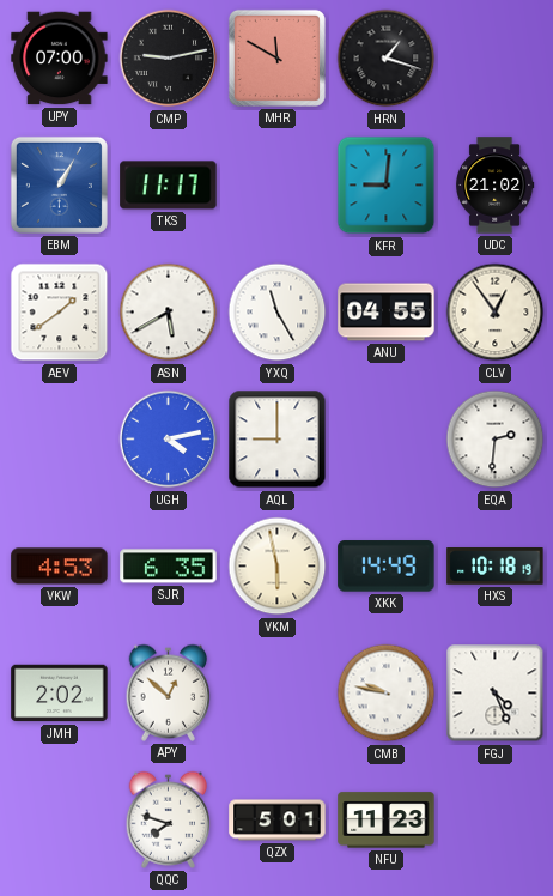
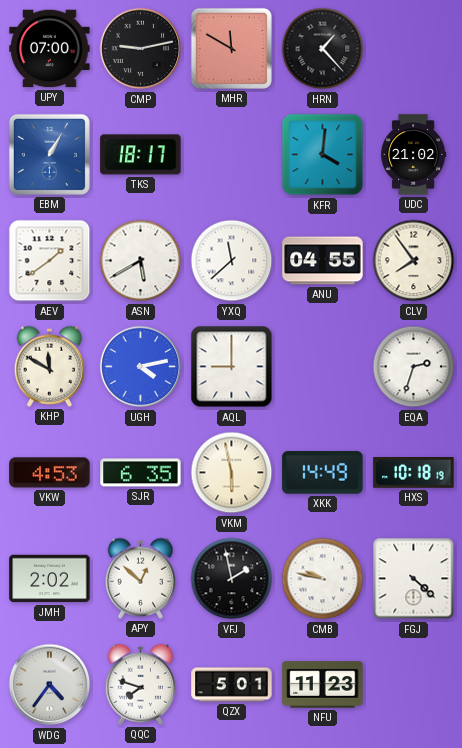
HRN: 1:18 -> 1:23
TKS: 11:17 -> 18:17
KFR: 9:01 -> 4:01
YXQ: 11:25 -> 11:38
CLV: 12:54 -> 7:54
KHP: none -> 11:50
EQA: 2:31 -> 2:33
VFJ: none -> 1:58
FGJ: 4:26 -> 4:22
WDG: none -> 4:36
